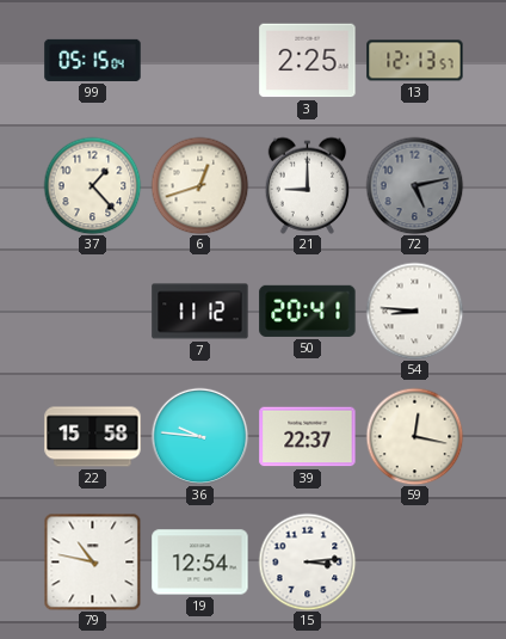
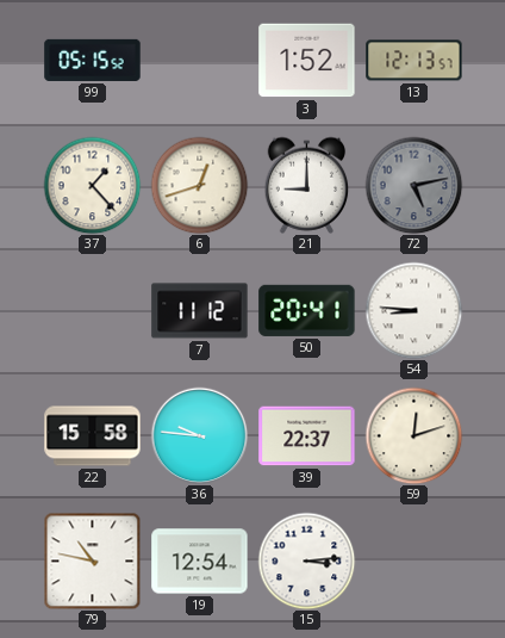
99: 05:15:04 -> 05:15:52
3: 2:25 -> 1:52
59: 12:17 -> 12:12
